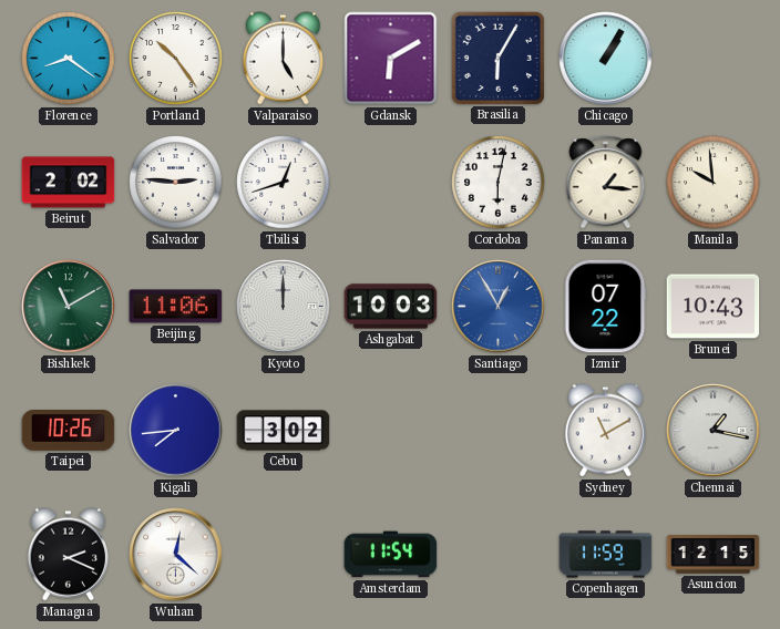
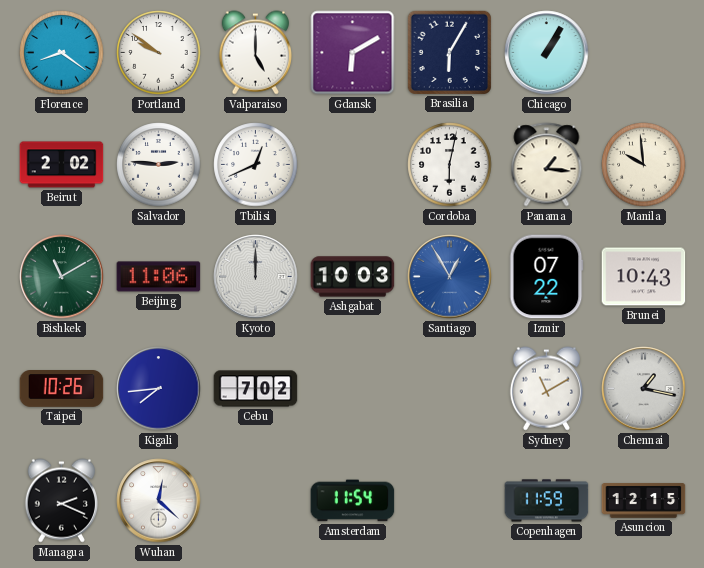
Portland: 10:24 -> 9:51
Tbilisi: 12:42 -> 12:41
Cebu: 3:02 -> 7:02
